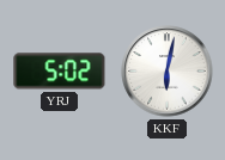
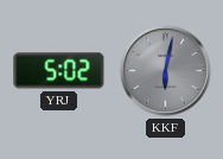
KKF dial: white -> grey
